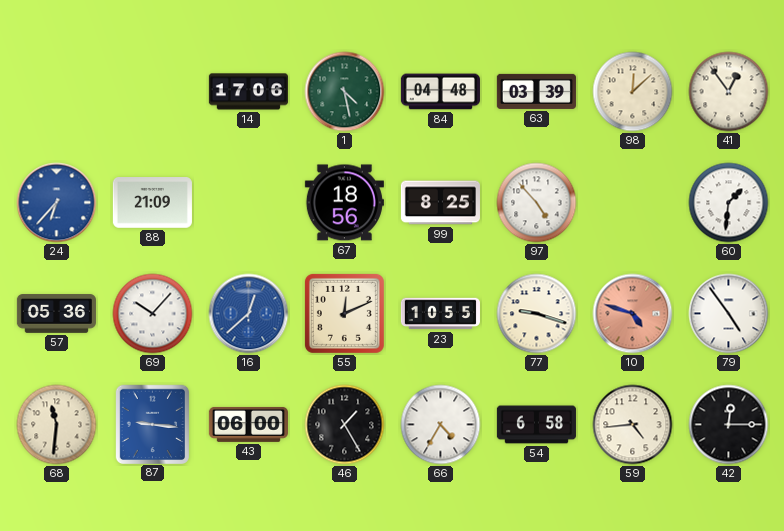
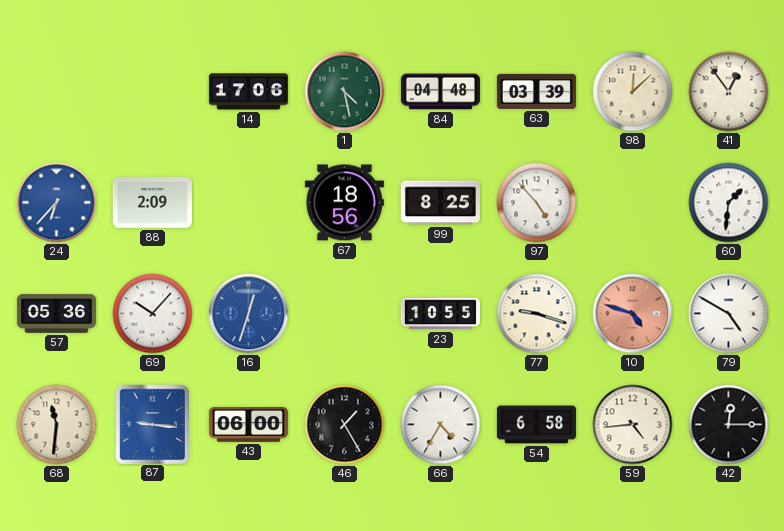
88: 21:09 -> 2:09
16: 12:38 -> 12:33
55: 12:11 -> none
79: 4:54 -> 4:50
